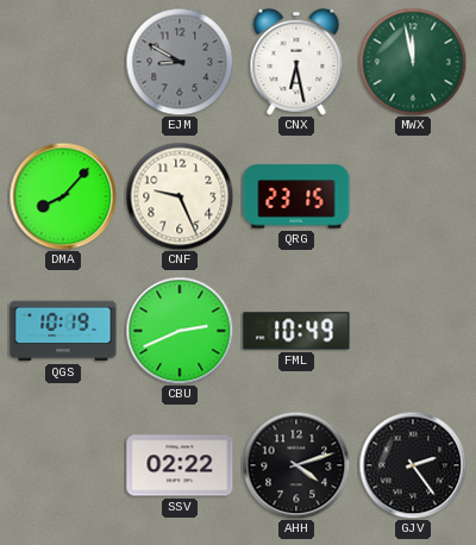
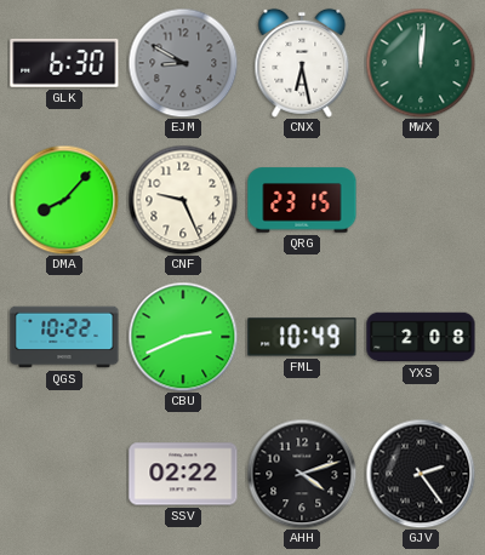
GLK: none -> 6:30
MWX: 11:58 -> 12:01
QGS: 10:19 -> 10:22
YXS: none -> 2:08
